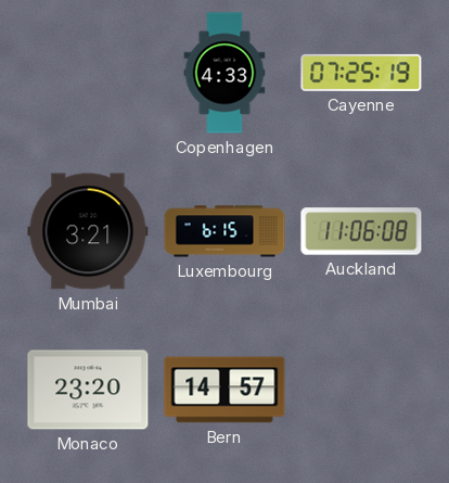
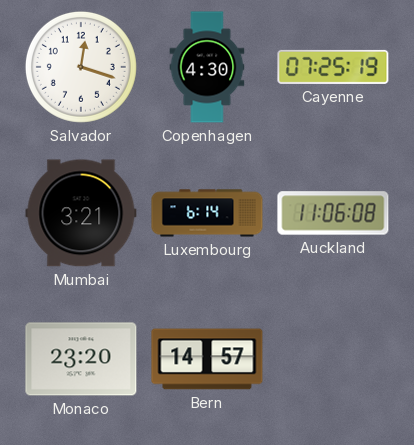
Salvador: none -> 12:18
Copenhagen: 4:33 -> 4:30
Luxembourg: 6:15 -> 6:14
